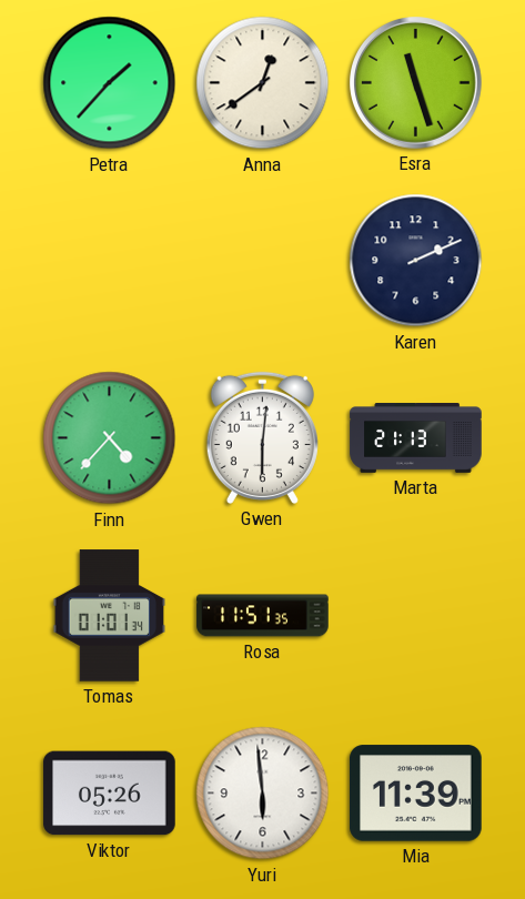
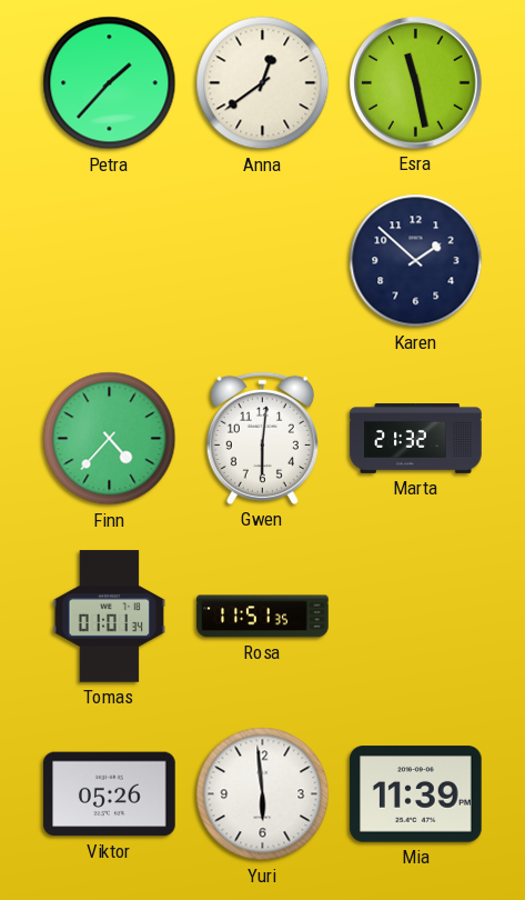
Esra: 11:27 -> 11:28
Karen: 2:11 -> 1:52
Marta: 21:13 -> 21:32
